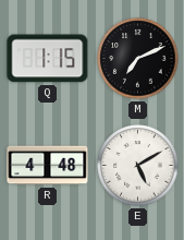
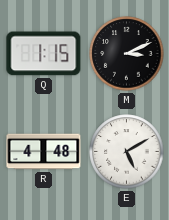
M: 7:11 -> 3:11
